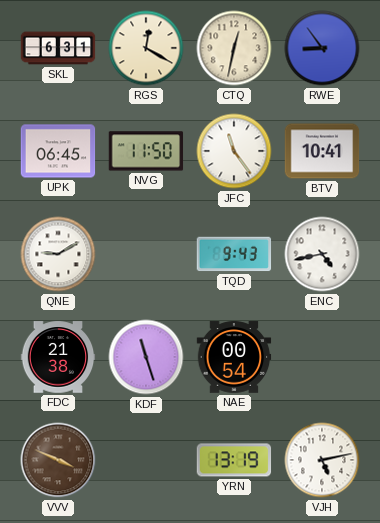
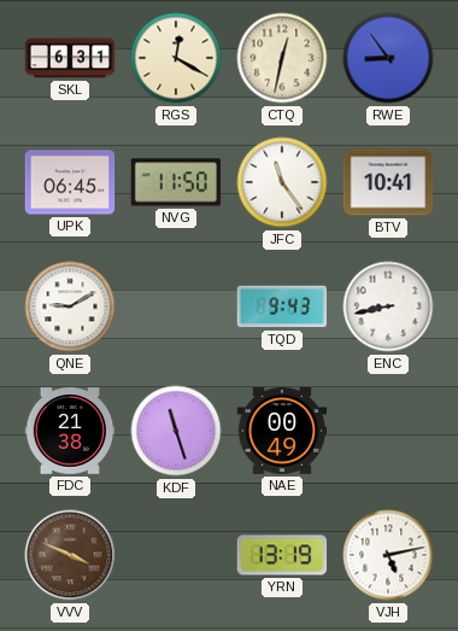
ENC: 4:43 -> 8:43
NAE: 00:54 -> 00:49
